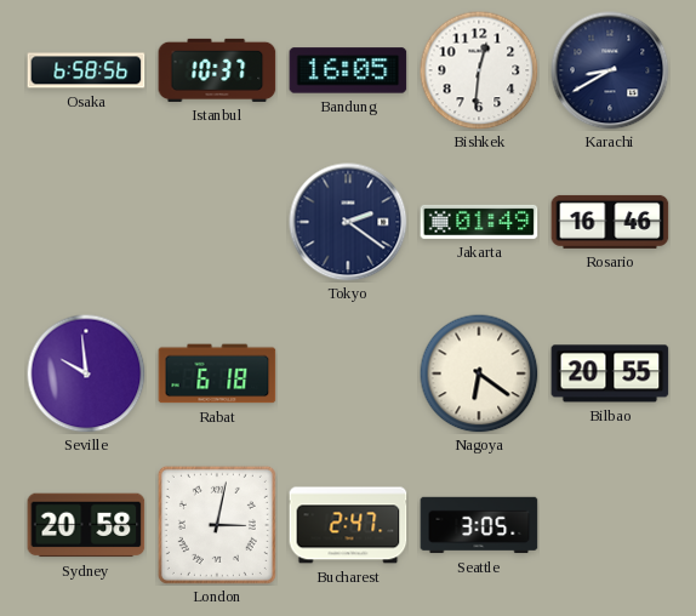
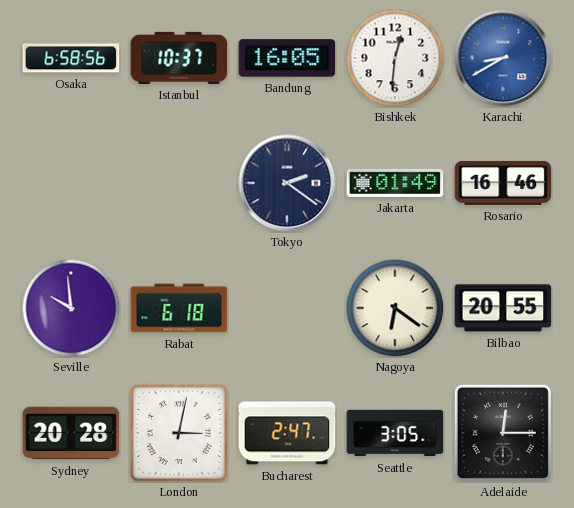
Karachi dial: navy -> blue
Sydney: 20:58 -> 20:28
Adelaide: none -> 12:15
